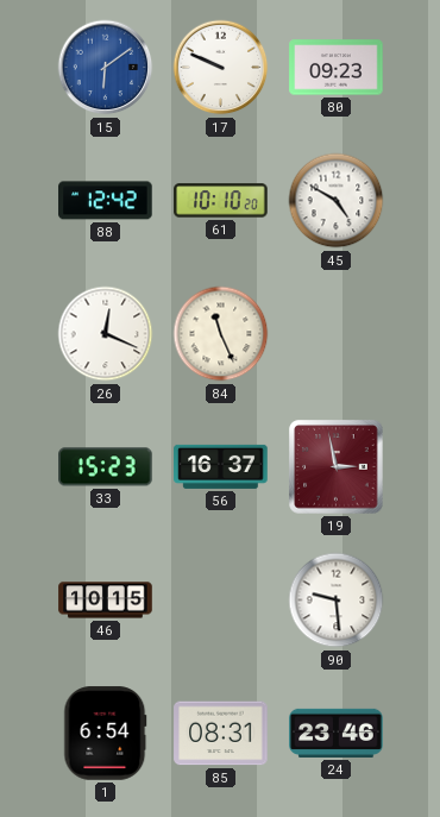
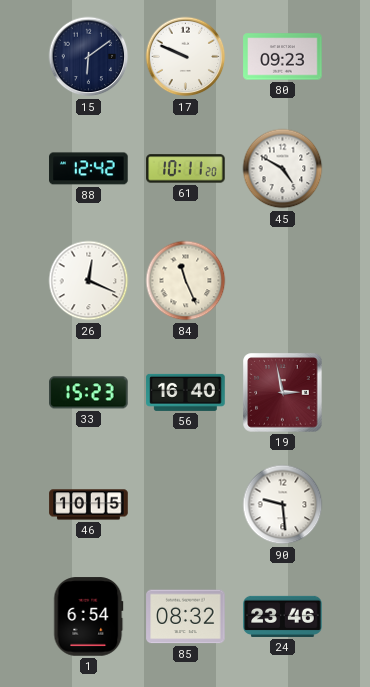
15 dial: blue -> navy
61: 10:10 -> 10:11
56: 16:37 -> 16:40
85: 08:31 -> 08:32
